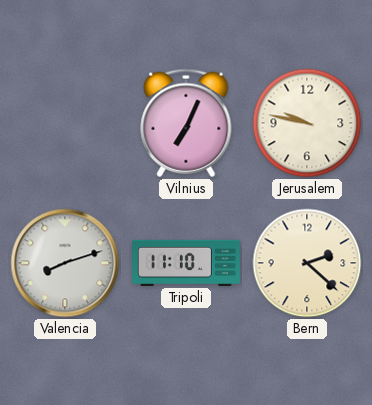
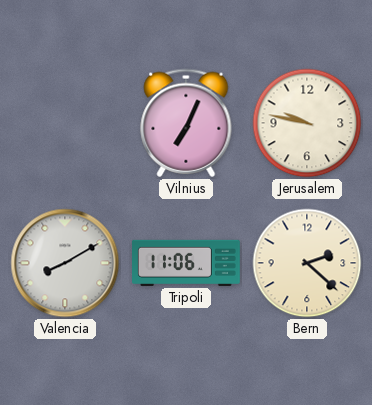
Valencia: 8:12 -> 8:10
Tripoli: 11:10 -> 11:06
